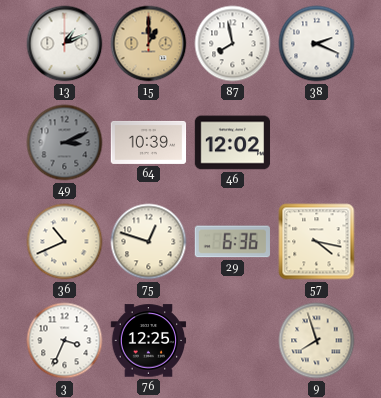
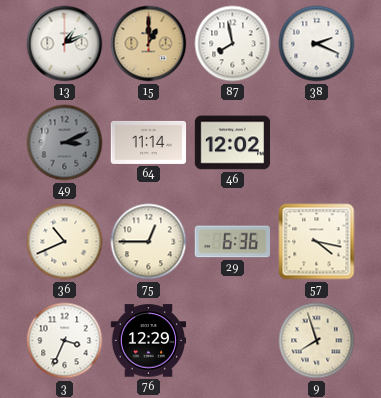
64: 10:39 -> 11:14
75: 12:48 -> 12:45
76: 12:25 -> 12:29
